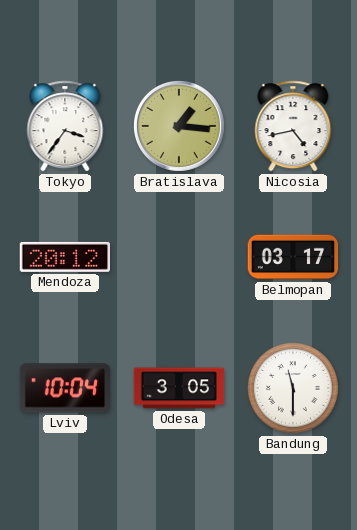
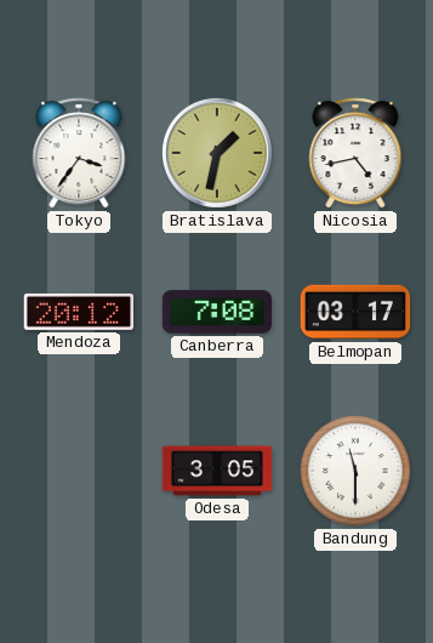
Bratislava: 1:16 -> 1:32
Canberra: none -> 7:08
Lviv: 10:04 -> none
